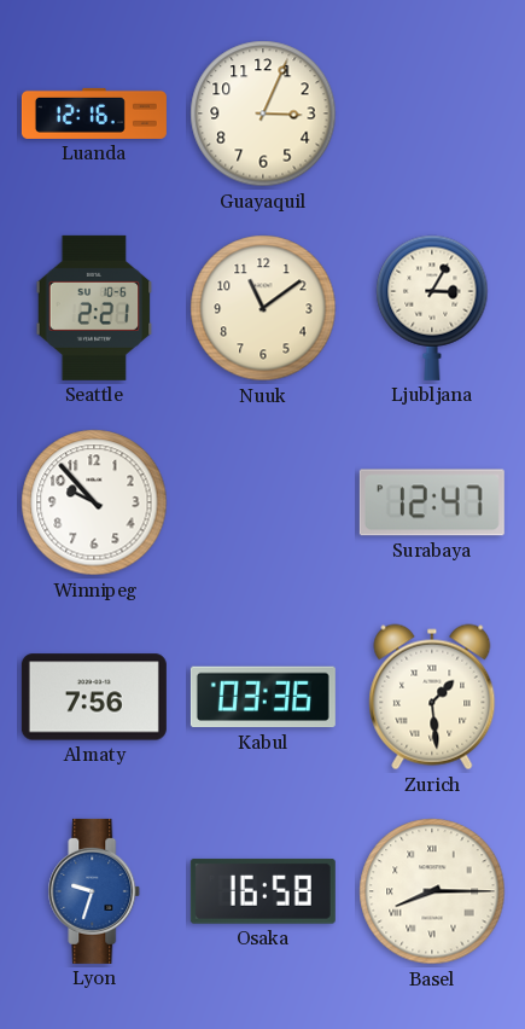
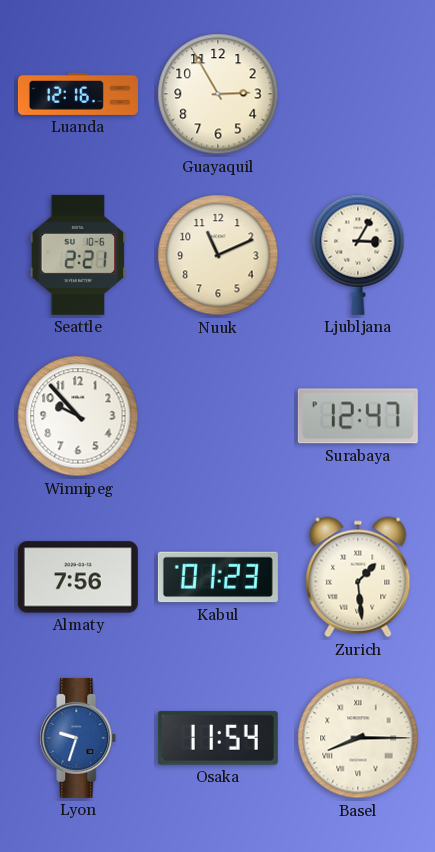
Guayaquil: 3:04 -> 2:55
Nuuk: 11:09 -> 11:11
Kabul: 03:36 -> 01:23
Osaka: 16:58 -> 11:54
